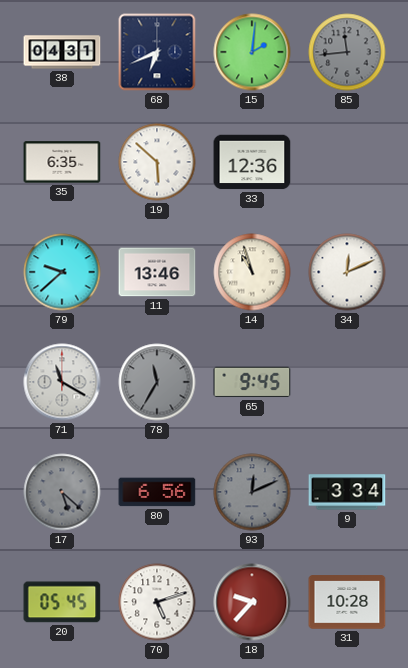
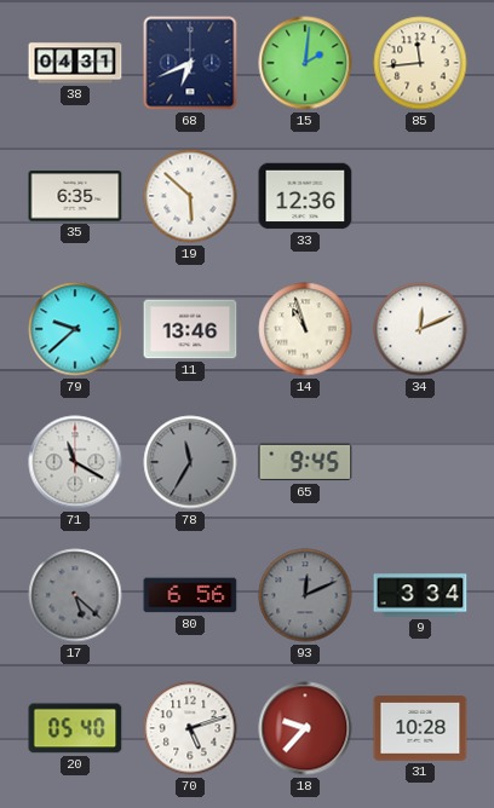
85 dial: grey -> cream
20: 05:45 -> 05:40
